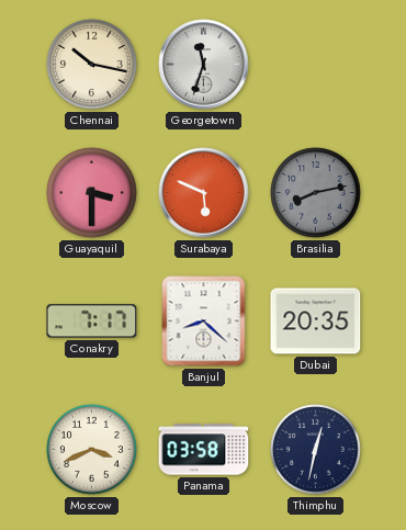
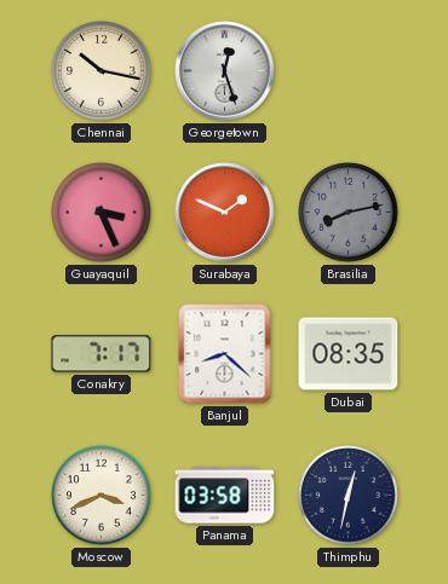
Georgetown: 11:33 -> 12:27
Guayaquil: 3:30 -> 3:26
Surabaya: 5:49 -> 1:49
Dubai: 20:35 -> 08:35
